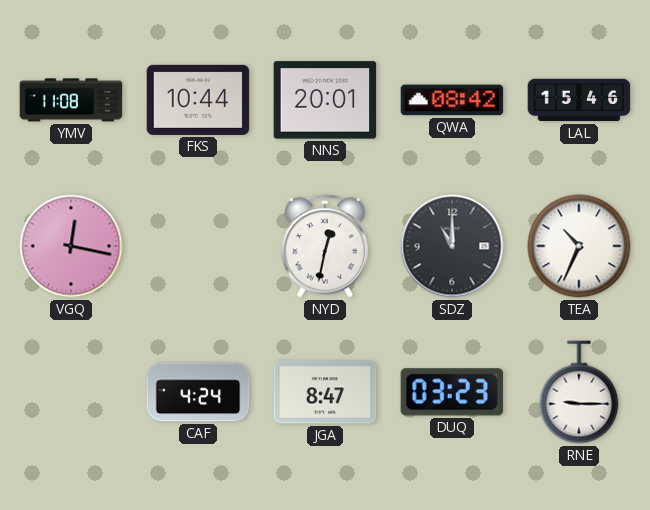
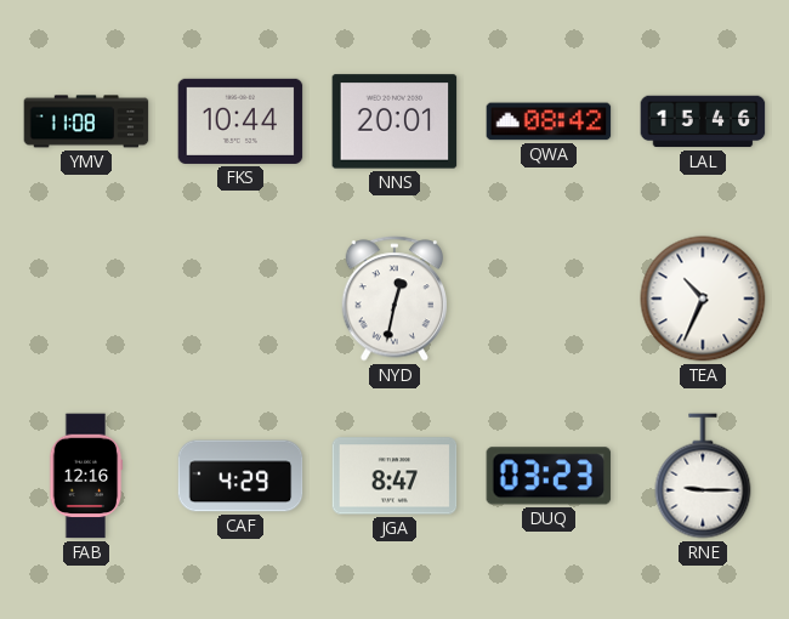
VGQ: 12:17 -> none
SDZ: 11:00 -> none
FAB: none -> 12:16
CAF: 4:24 -> 4:29
